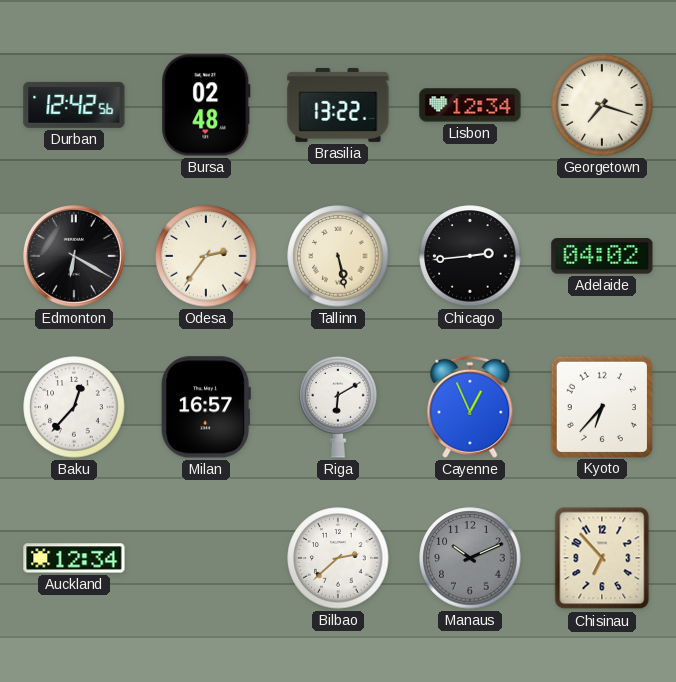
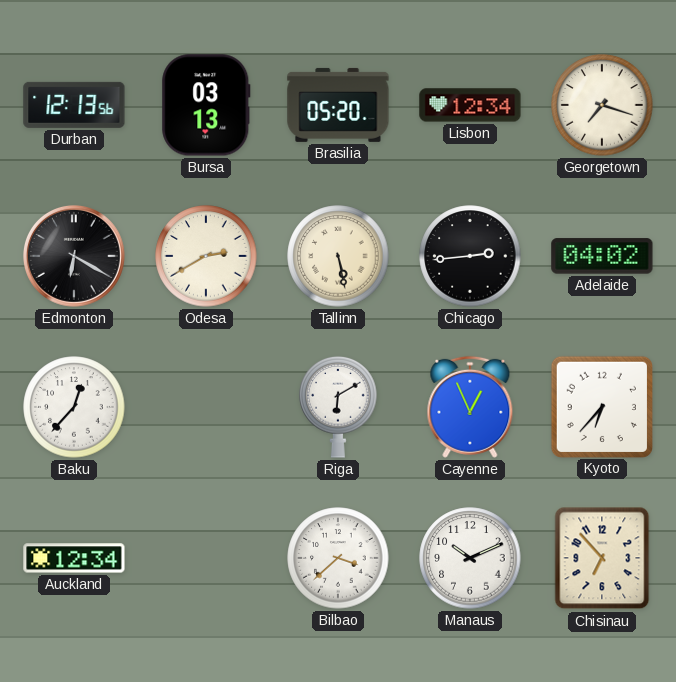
Durban: 12:42 -> 12:13
Bursa: 02:48 -> 03:13
Brasilia: 13:22 -> 05:20
Odesa: 2:36 -> 2:40
Milan: 16:57 -> none
Bilbao: 2:38 -> 3:38
Manaus dial: grey -> white
